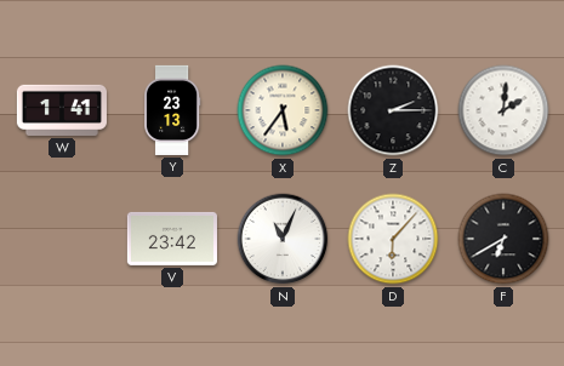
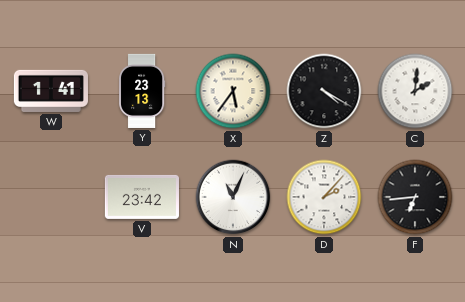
Z: 2:15 -> 4:20
D: 6:07 -> 2:07
F: 6:40 -> 6:44
